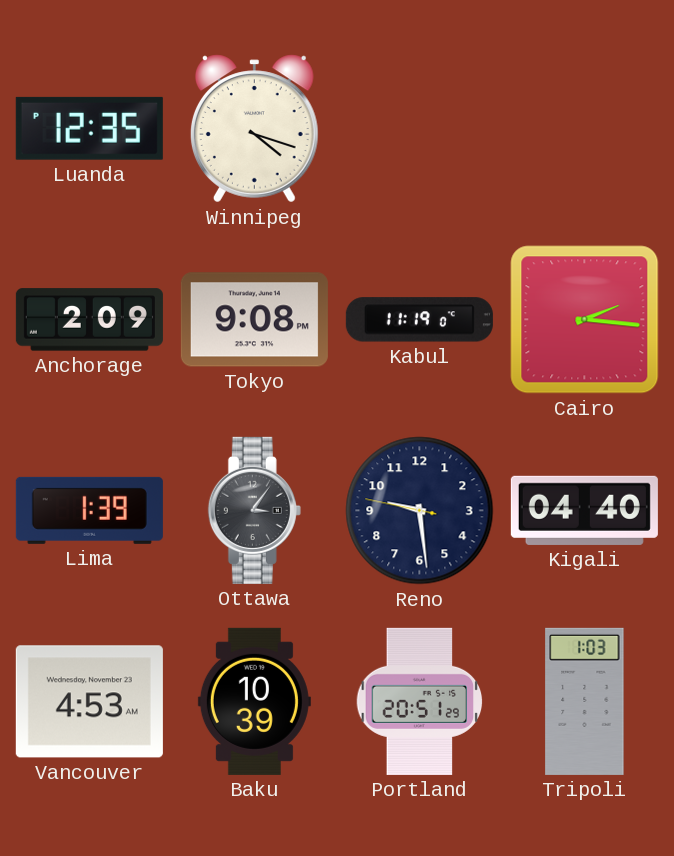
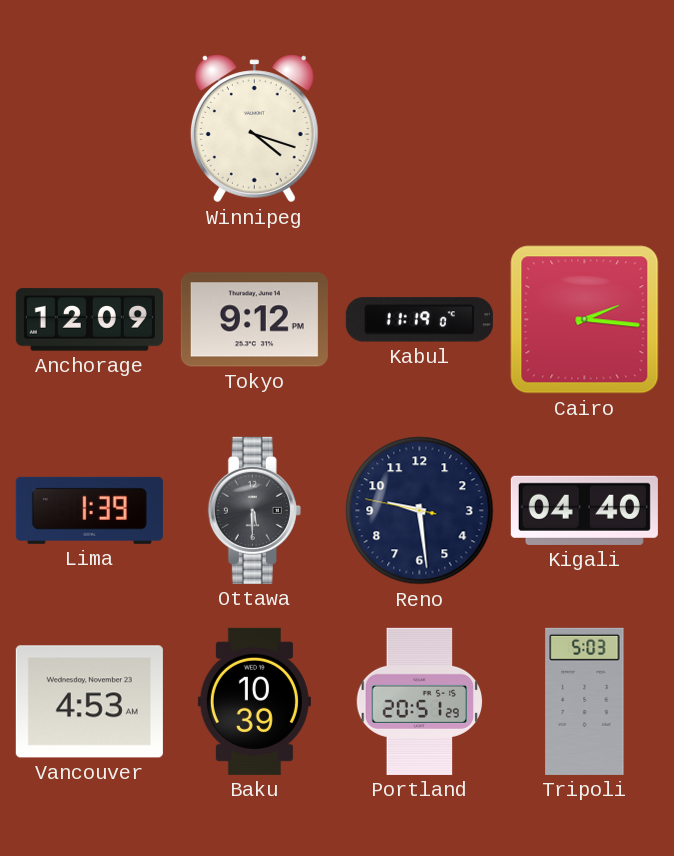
Luanda: 12:35 -> none
Anchorage: 2:09 -> 12:09
Tokyo: 9:08 -> 9:12
Ottawa: 3:06 -> 5:30
Tripoli: 1:03 -> 5:03
